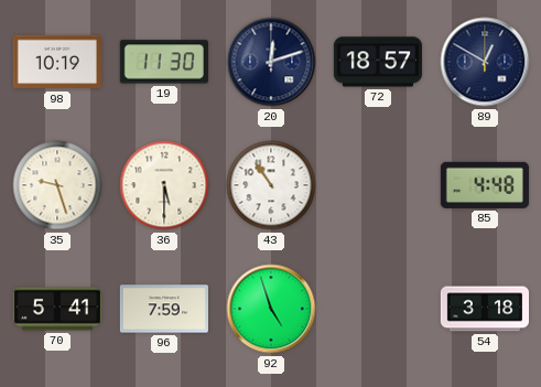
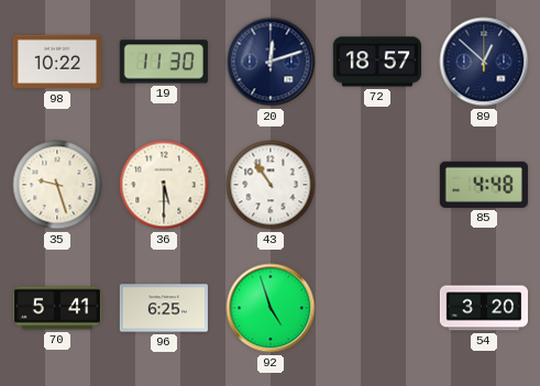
98: 10:19 -> 10:22
89: 12:50 -> 12:52
96: 7:59 -> 6:25
54: 3:18 -> 3:20
